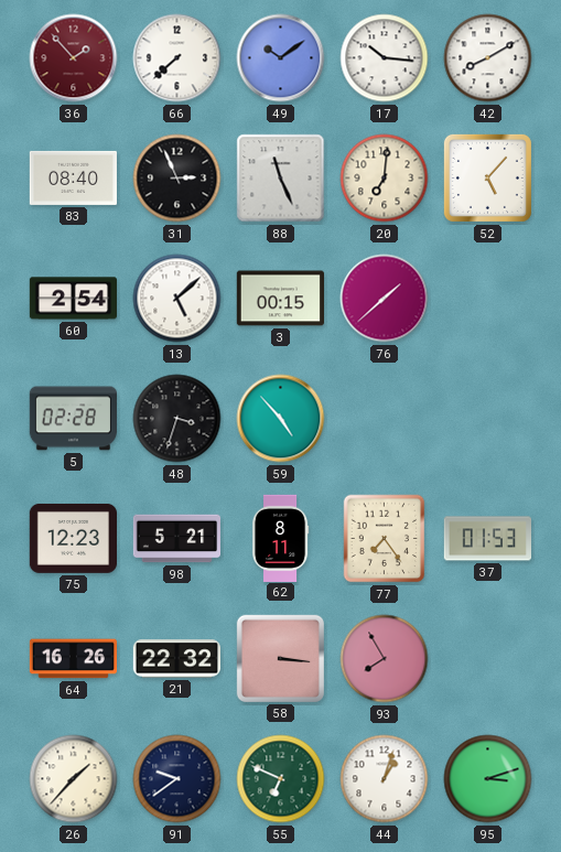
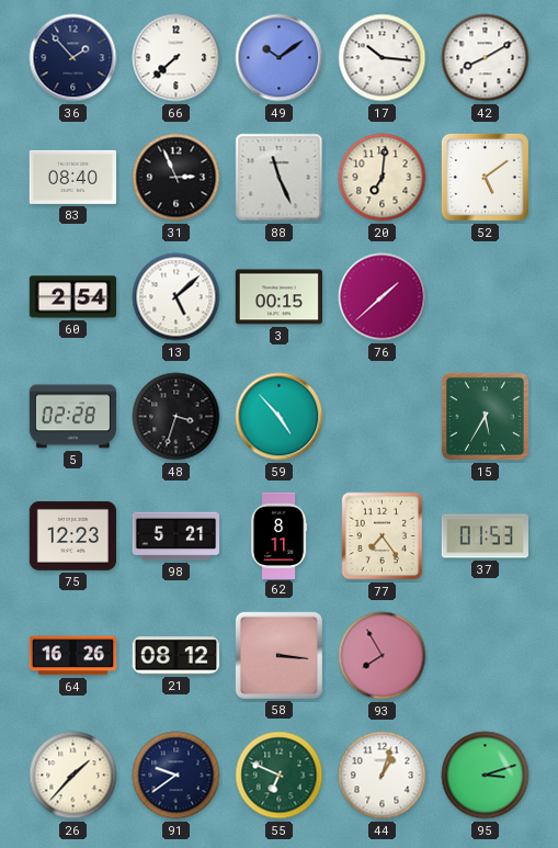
36 dial: burgundy -> navy
52: 5:07 -> 5:09
15: none -> 5:35
21: 22:32 -> 08:12
